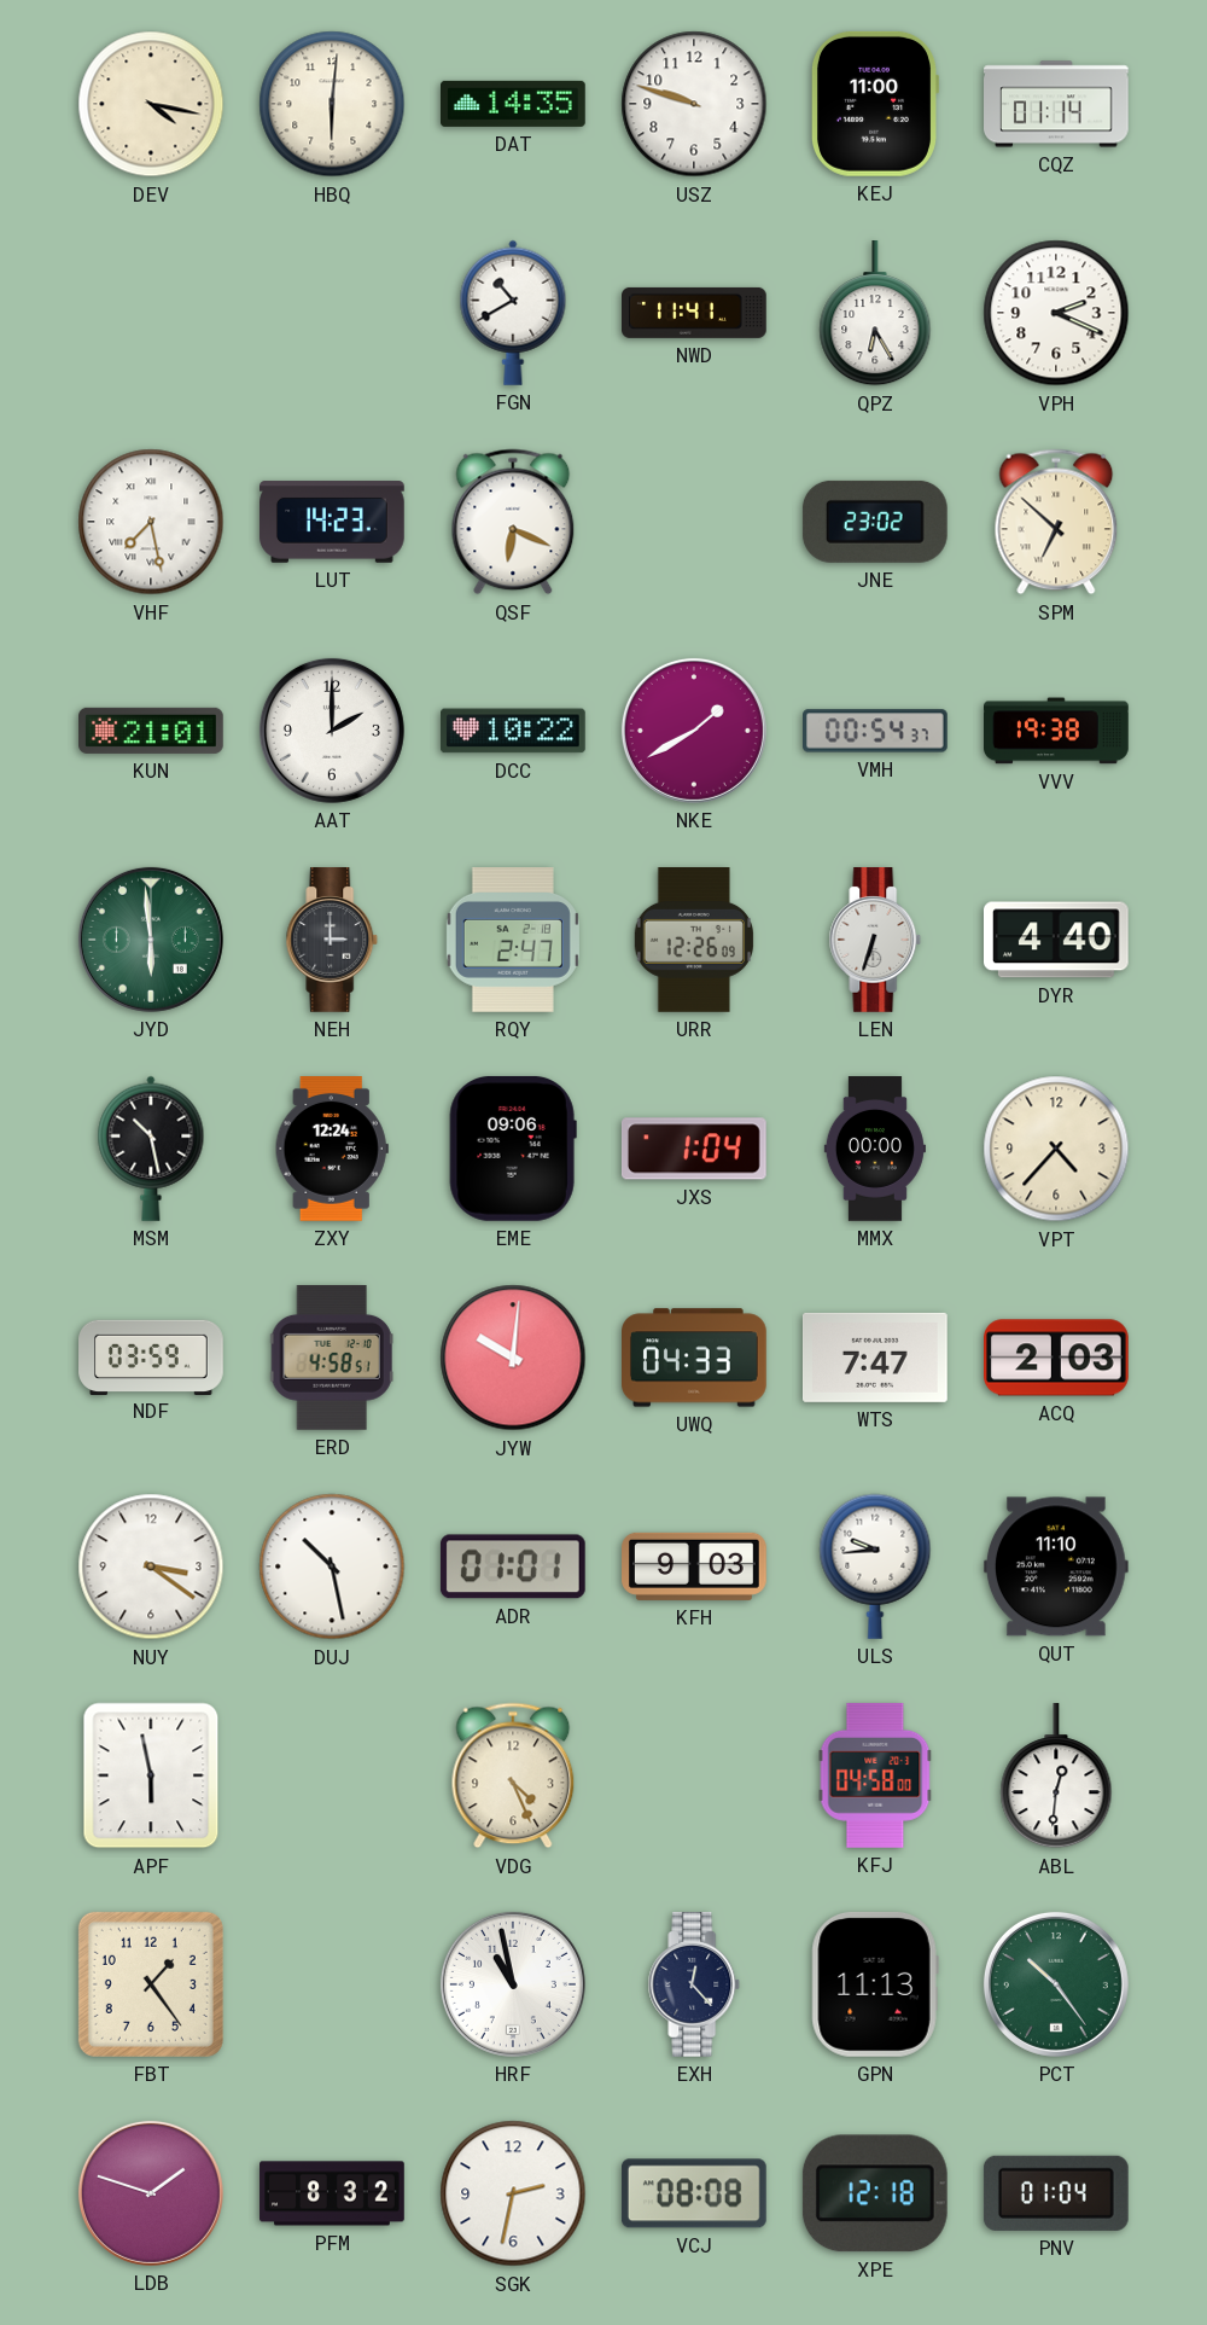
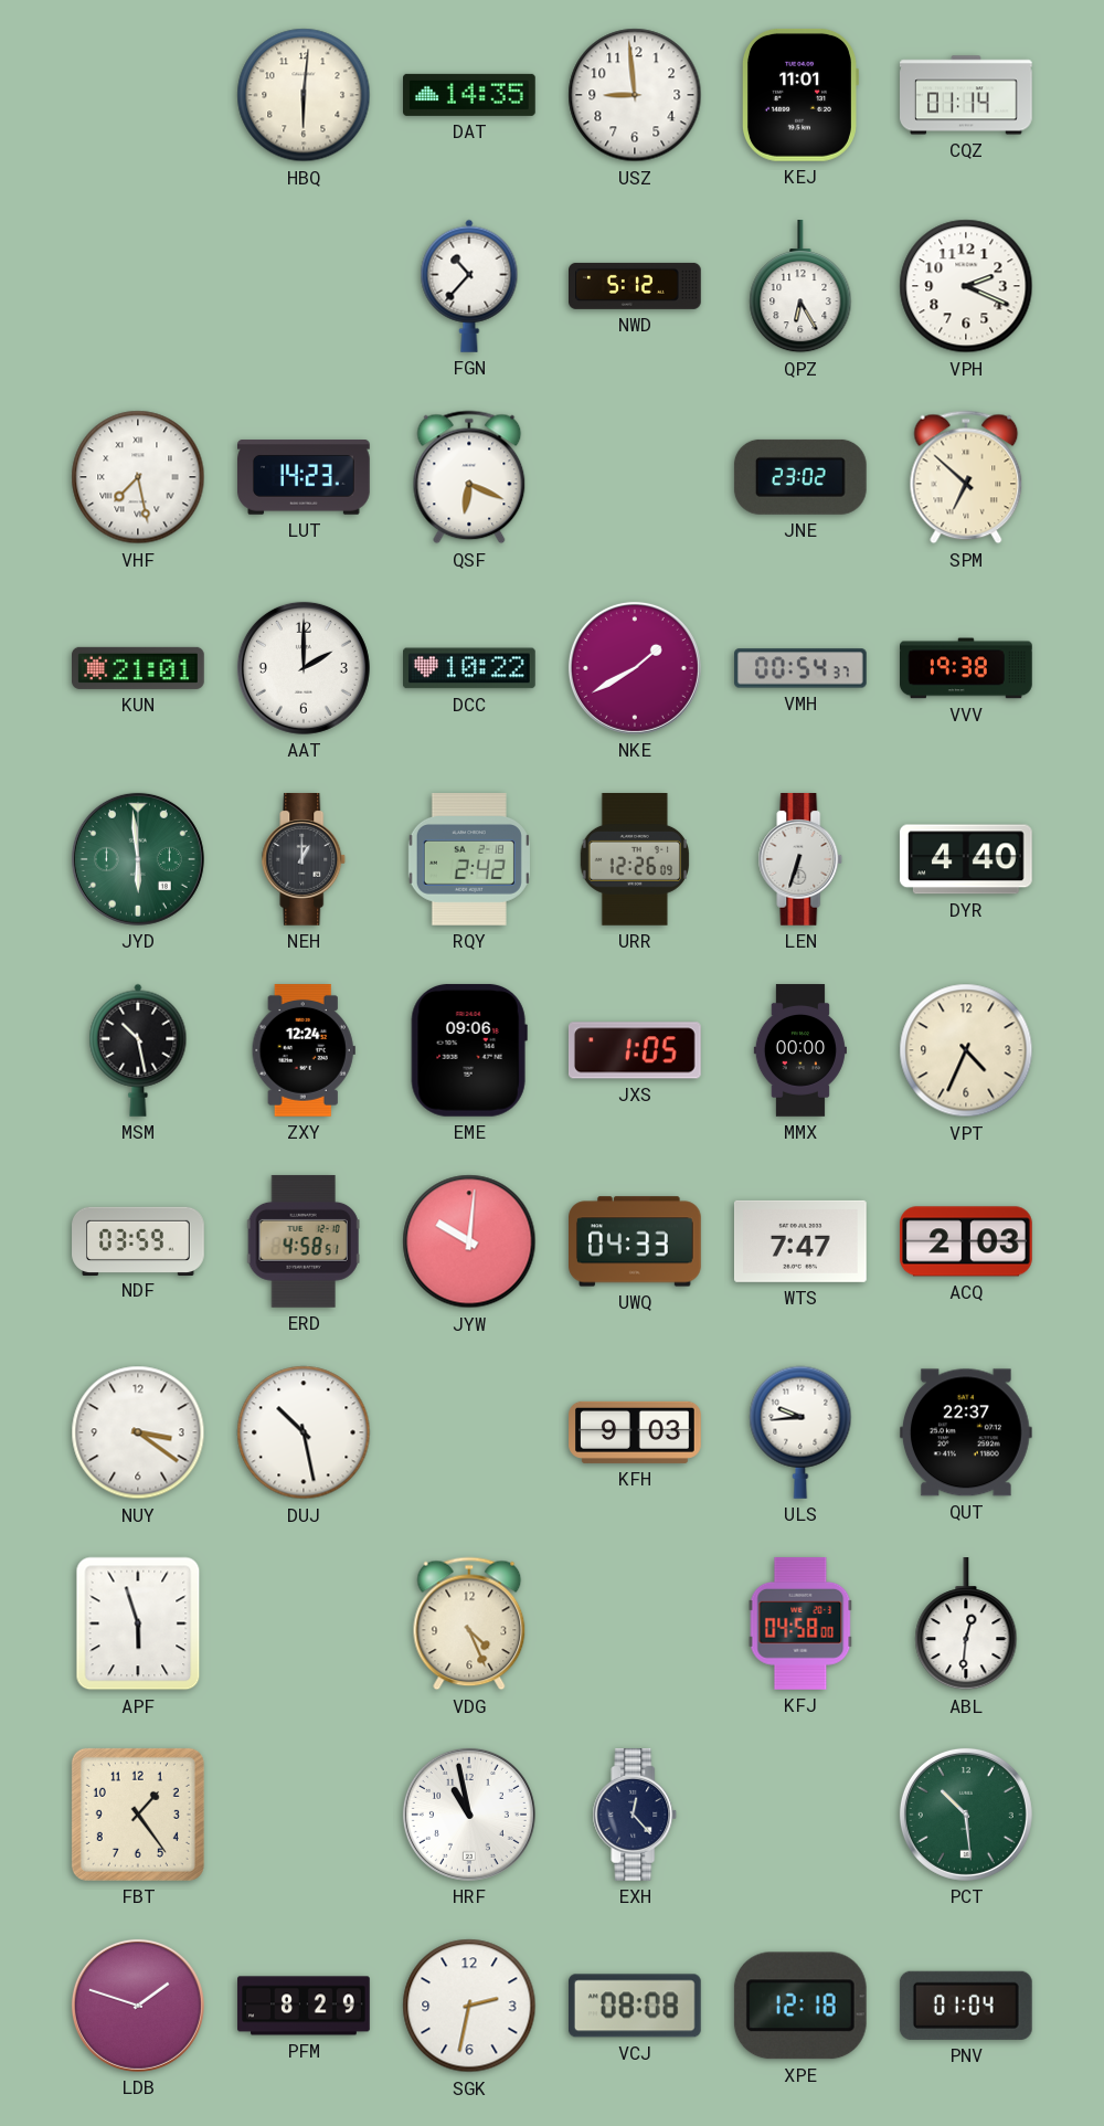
DEV: 4:17 -> none
USZ: 9:48 -> 8:59
KEJ: 11:00 -> 11:01
FGN: 10:40 -> 10:37
NWD: 11:41 -> 5:12
NEH: 3:00 -> 1:00
RQY: 2:47 -> 2:42
JXS: 1:04 -> 1:05
VPT: 4:37 -> 4:34
ADR: 01:01 -> none
QUT: 11:10 -> 22:37
APF: 5:58 -> 5:57
GPN: 11:13 -> none
PCT: 10:24 -> 10:29
PFM: 8:32 -> 8:29
